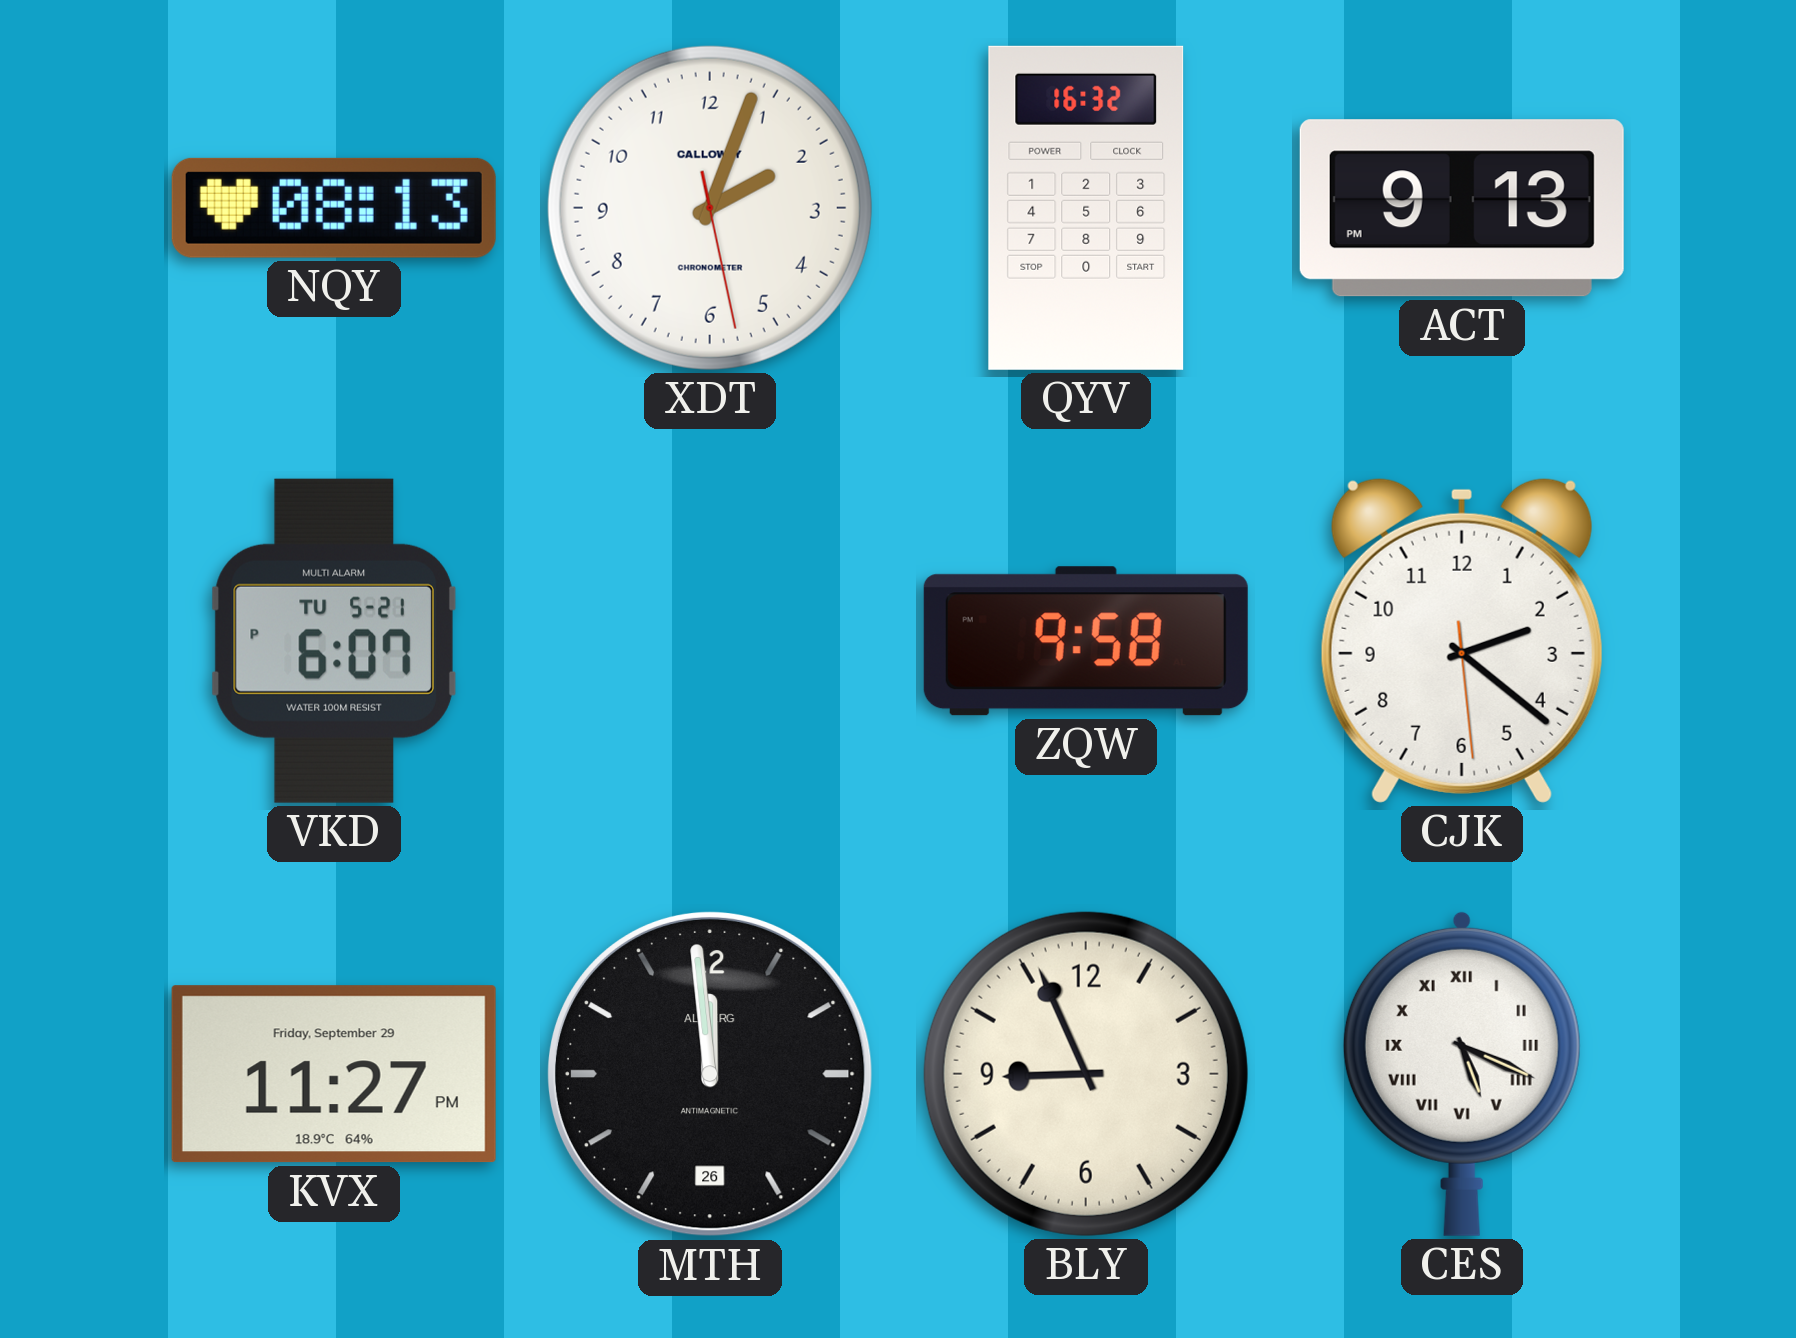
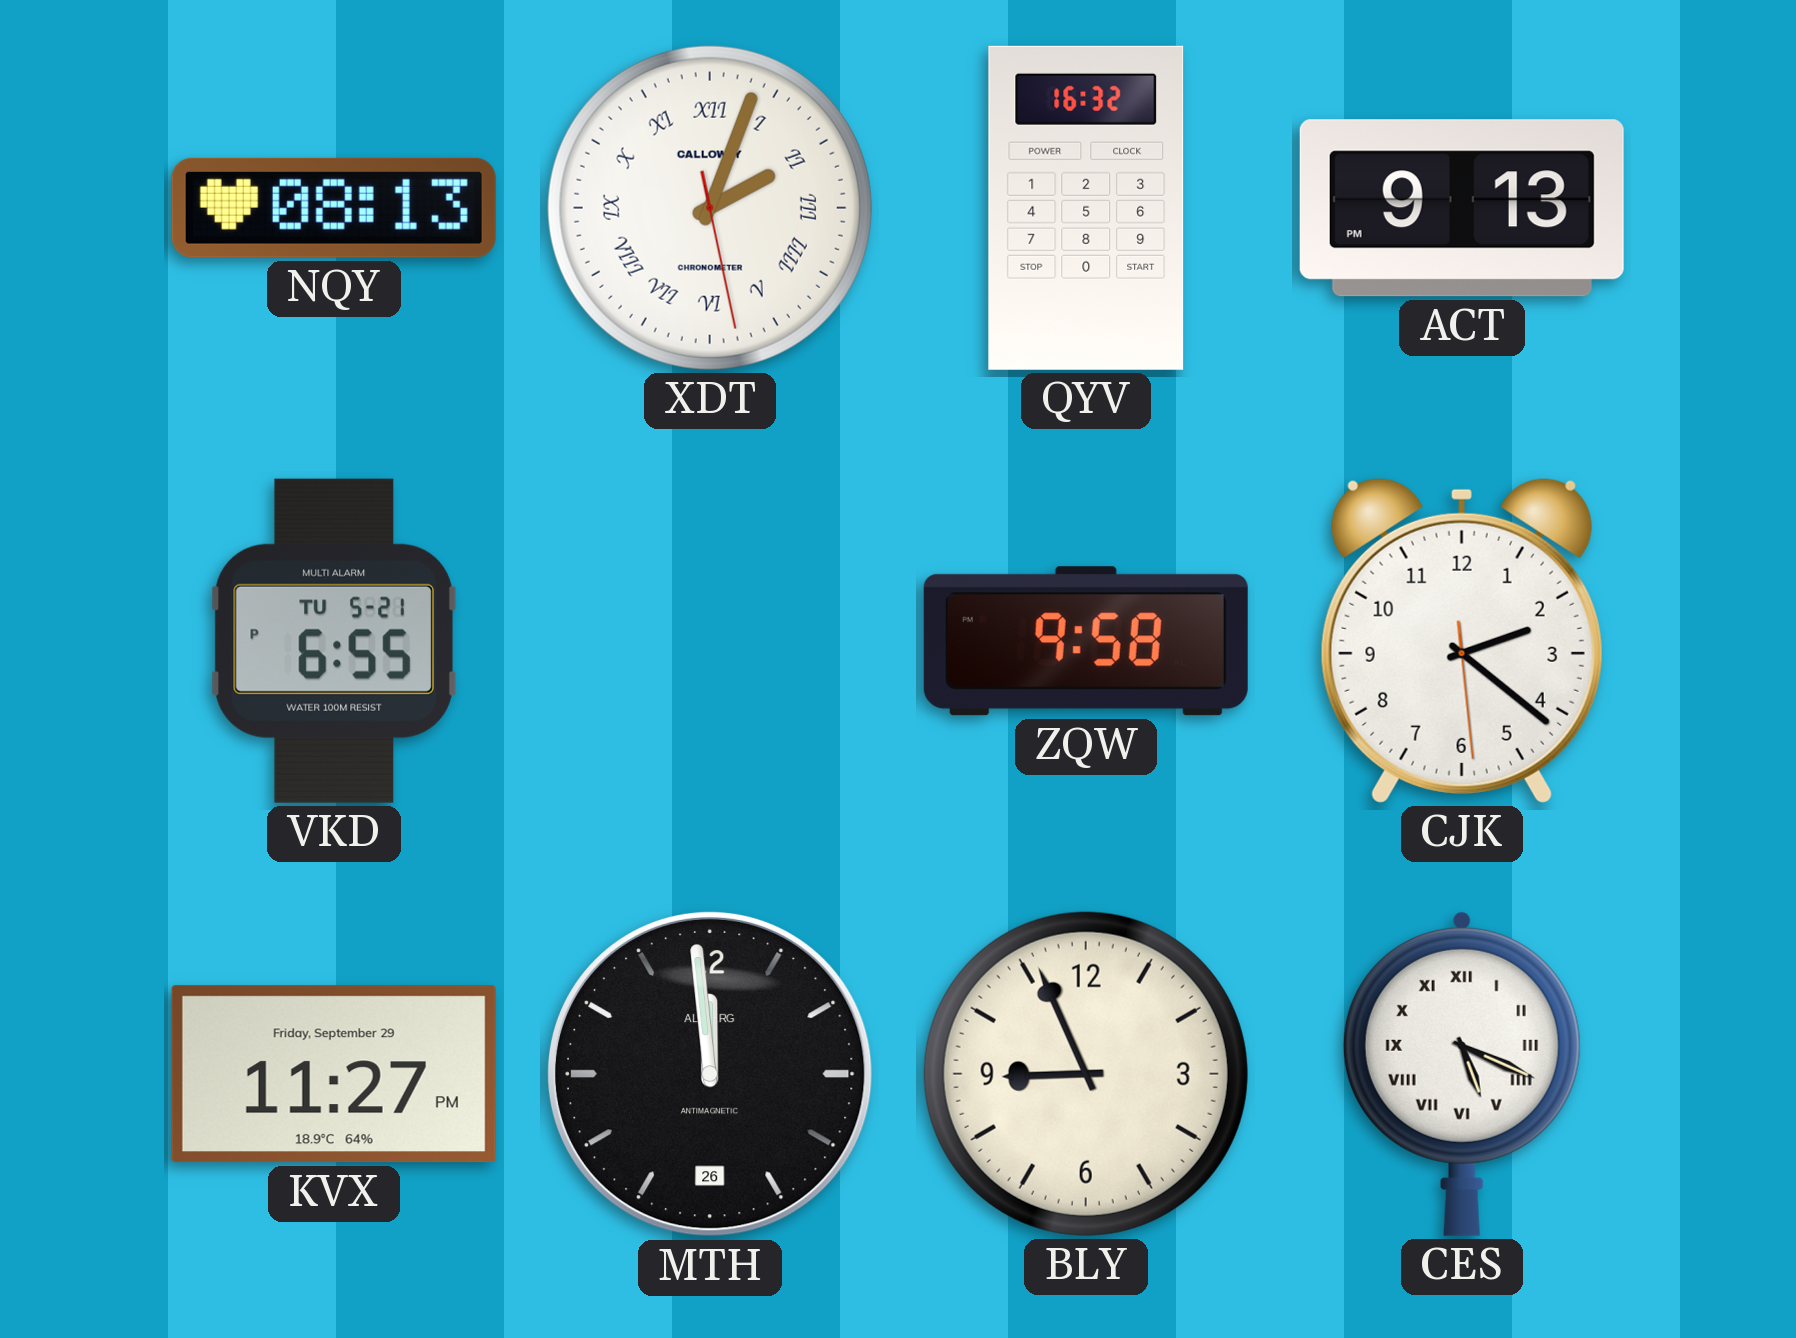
XDT numerals: Arabic -> Roman
VKD: 6:07 -> 6:55
